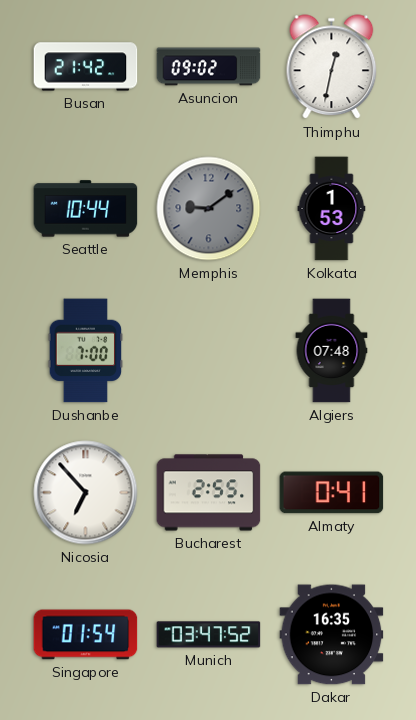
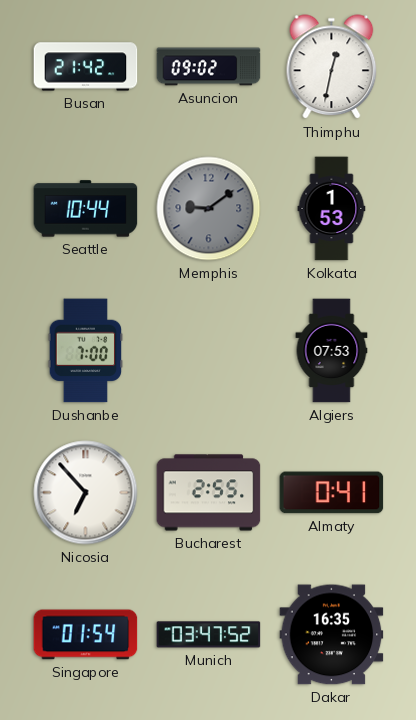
Algiers: 07:48 -> 07:53
